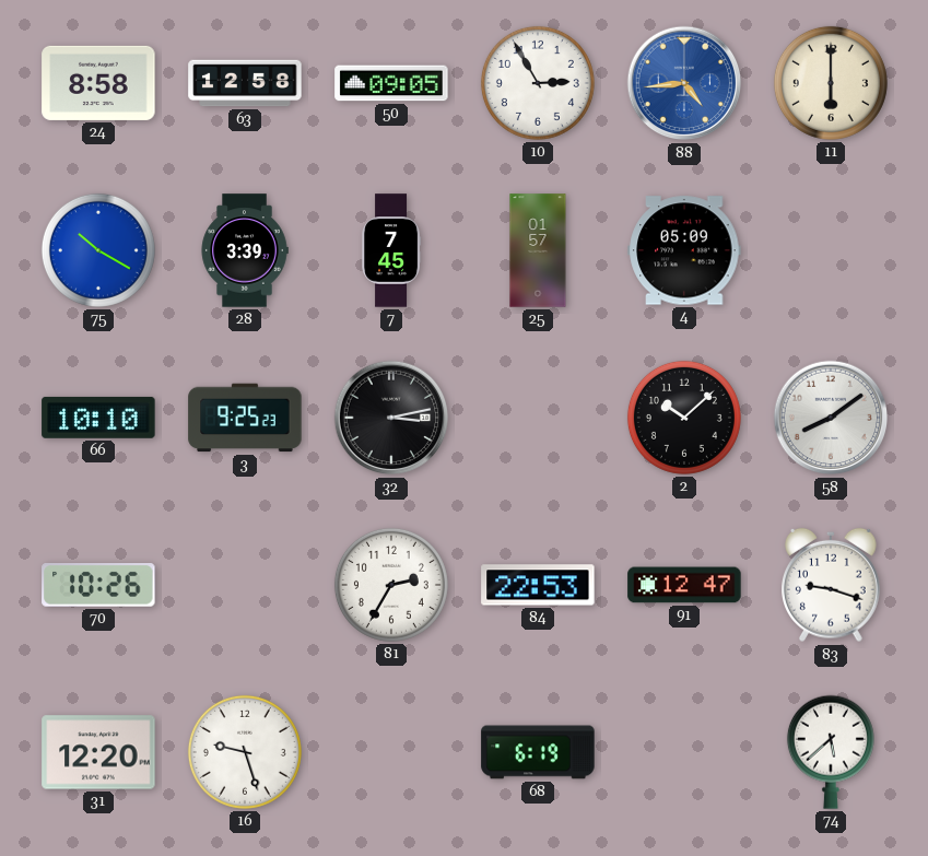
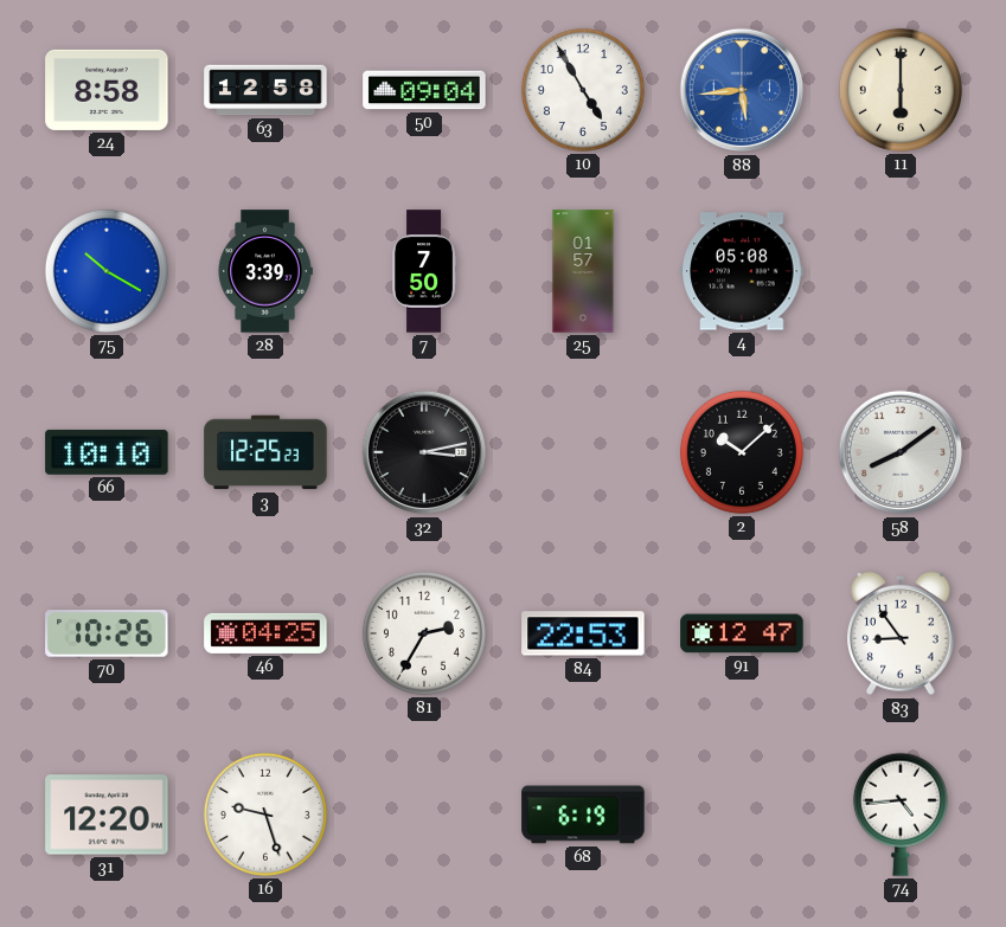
50: 09:05 -> 09:04
10: 2:55 -> 4:55
88: 4:44 -> 5:44
7: 7:45 -> 7:50
4: 05:09 -> 05:08
3: 9:25 -> 12:25
46: none -> 04:25
83: 9:18 -> 8:54
74: 5:38 -> 4:44
